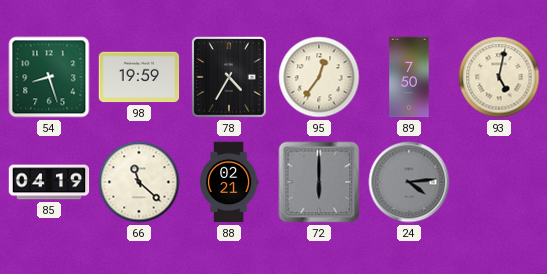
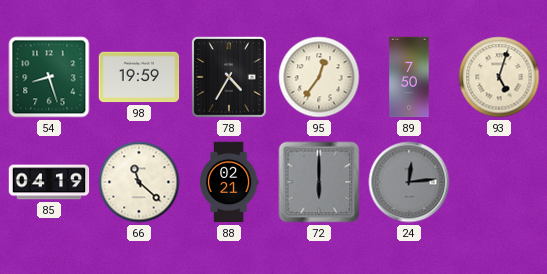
93: 5:02 -> 5:03
24: 4:14 -> 12:14
